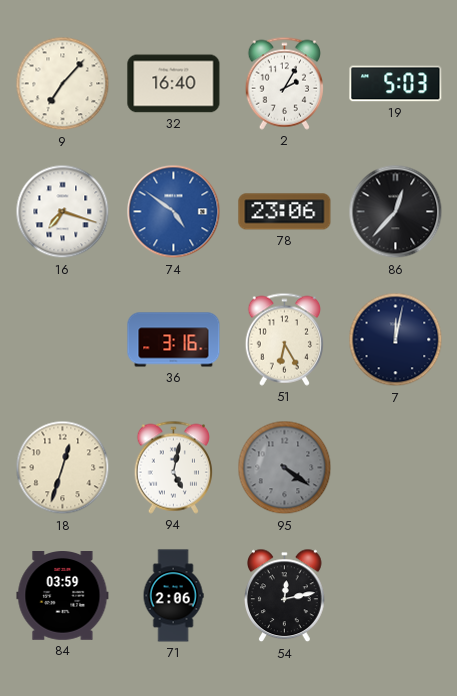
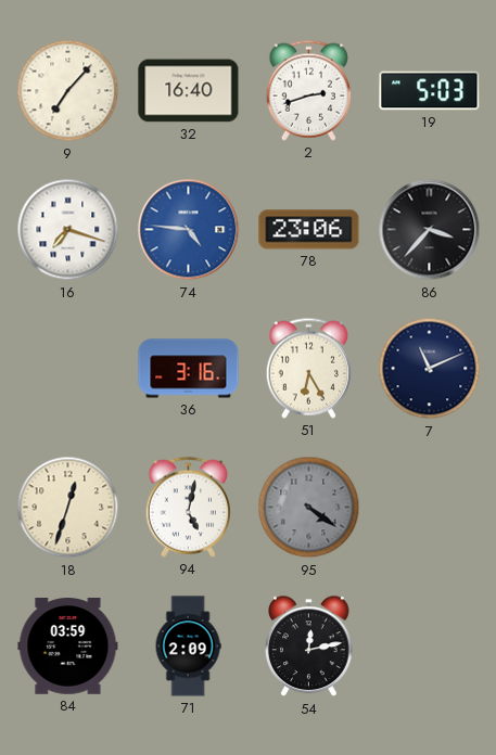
2: 2:05 -> 2:42
74: 4:51 -> 4:46
86: 12:37 -> 3:37
7: 12:02 -> 11:11
71: 2:06 -> 2:09
